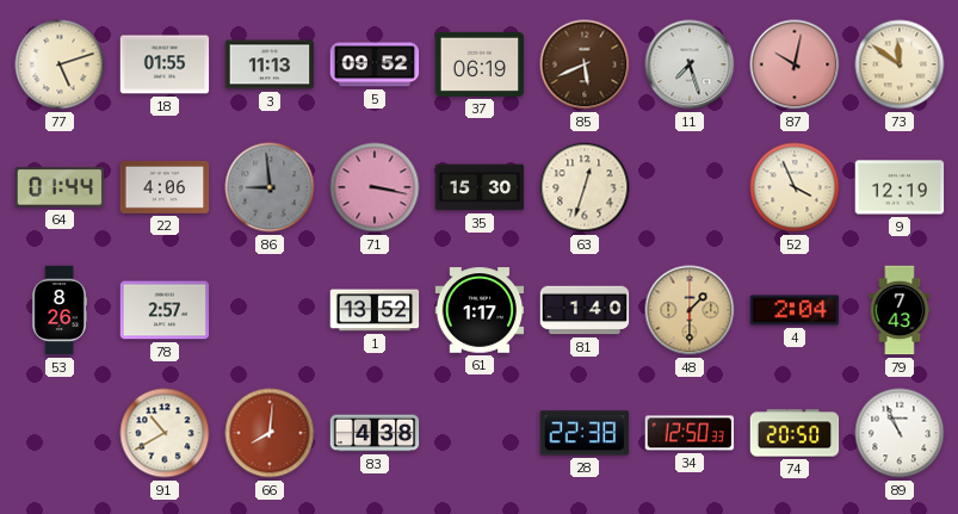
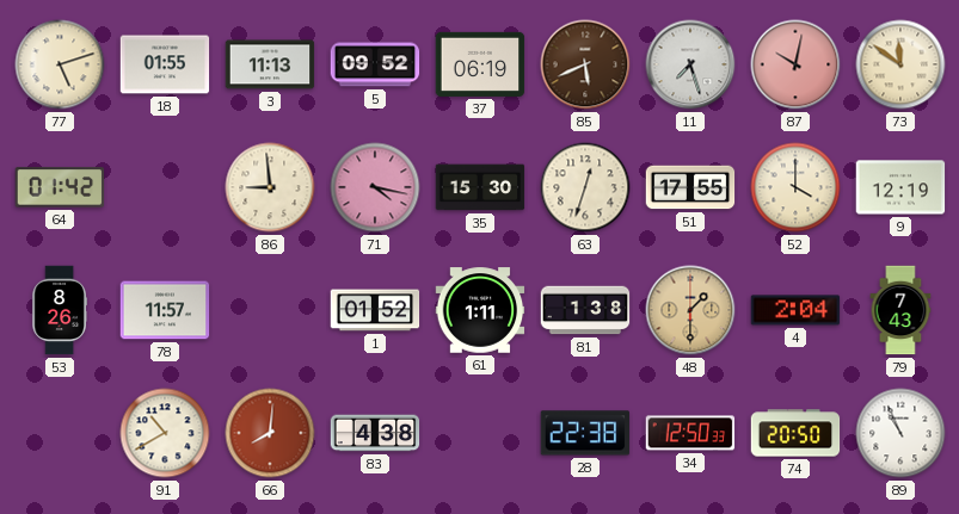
64: 01:44 -> 01:42
22: 4:06 -> none
86 dial: grey -> cream
71: 3:17 -> 4:17
51: none -> 17:55
52: 3:56 -> 4:00
78: 2:57 -> 11:57
1: 13:52 -> 01:52
61: 1:17 -> 1:11
81: 1:40 -> 1:38
